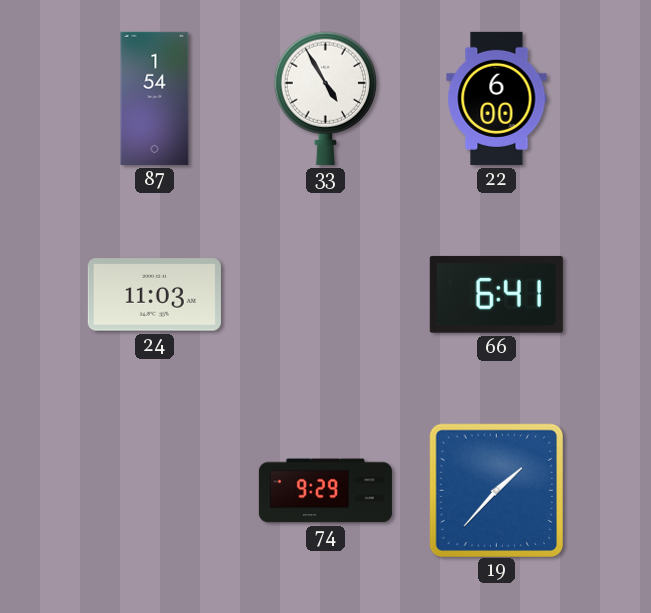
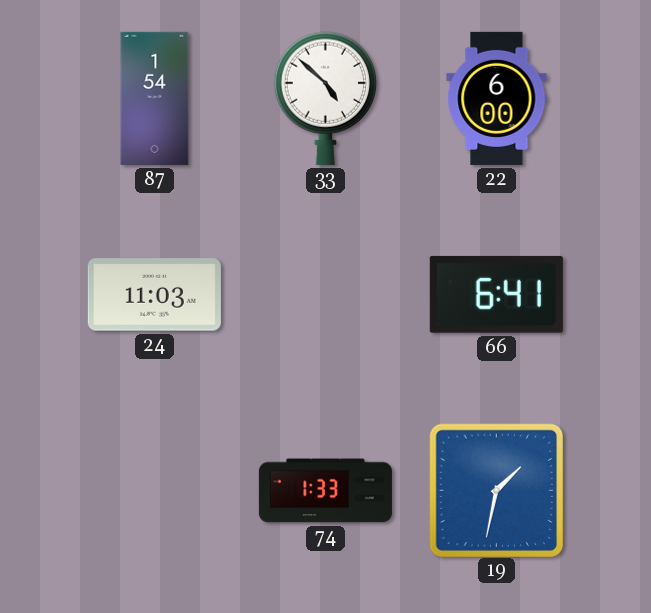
33: 4:55 -> 4:52
74: 9:29 -> 1:33
19: 1:37 -> 1:32
